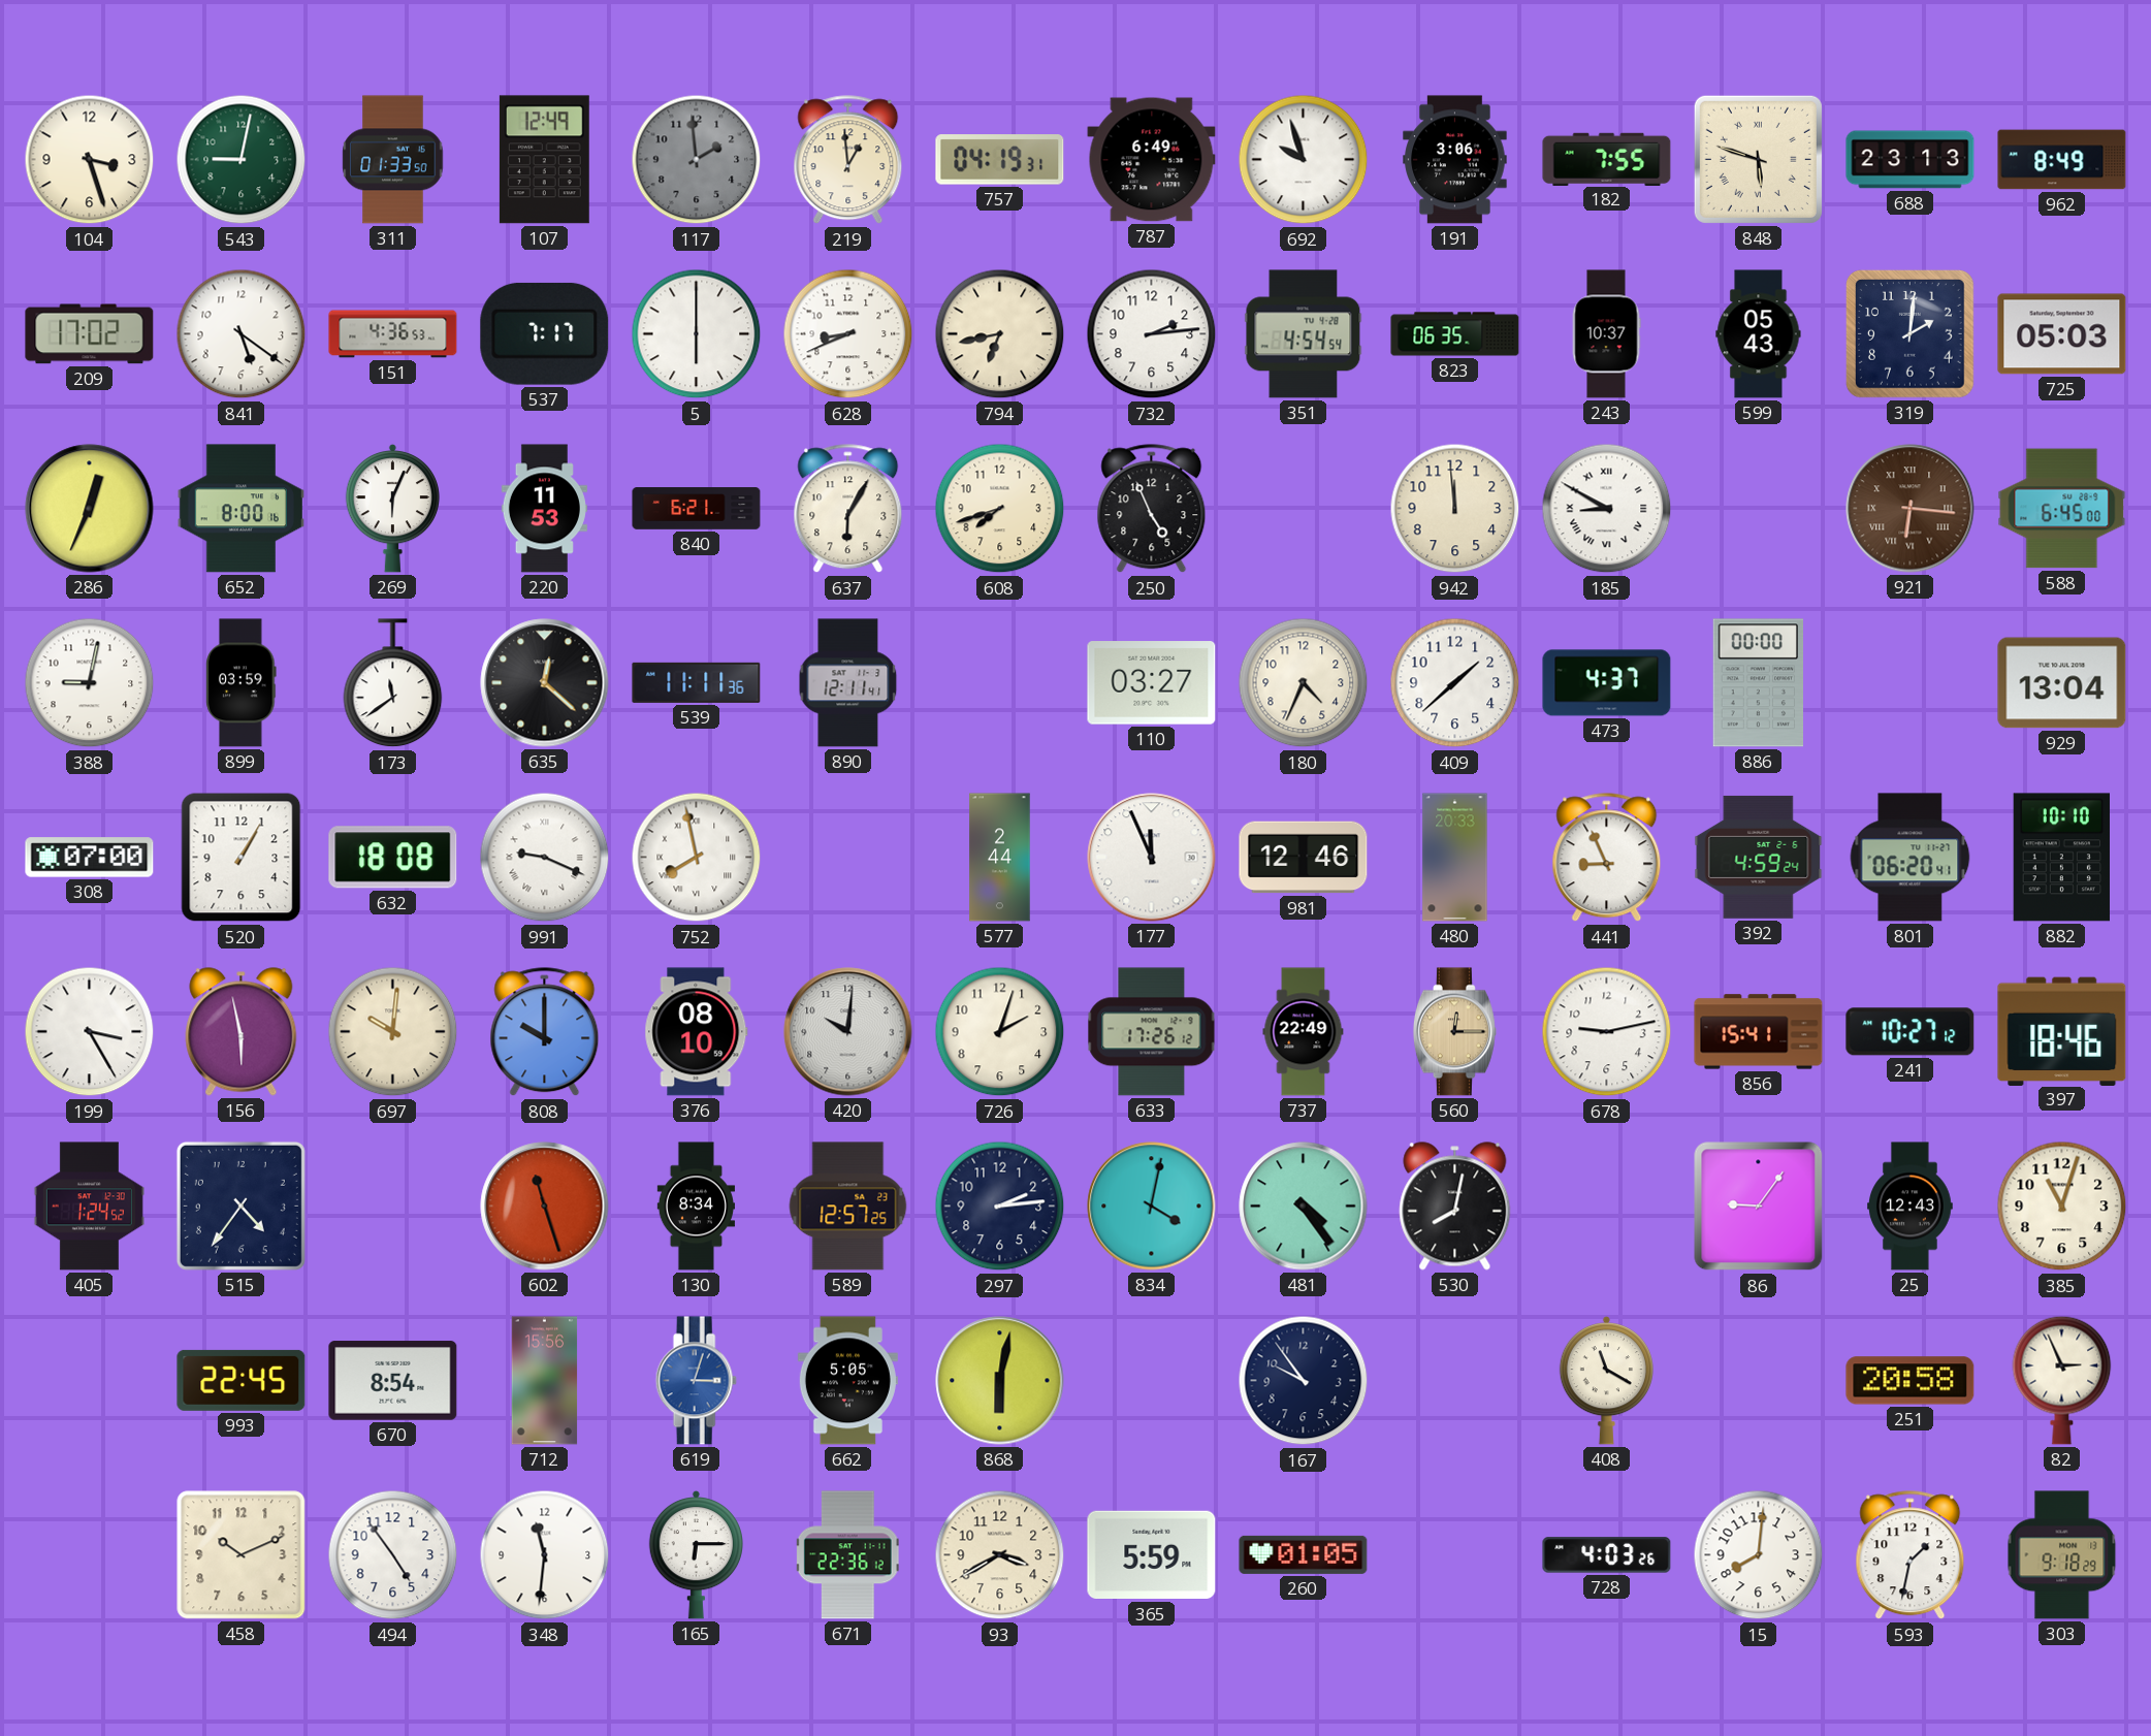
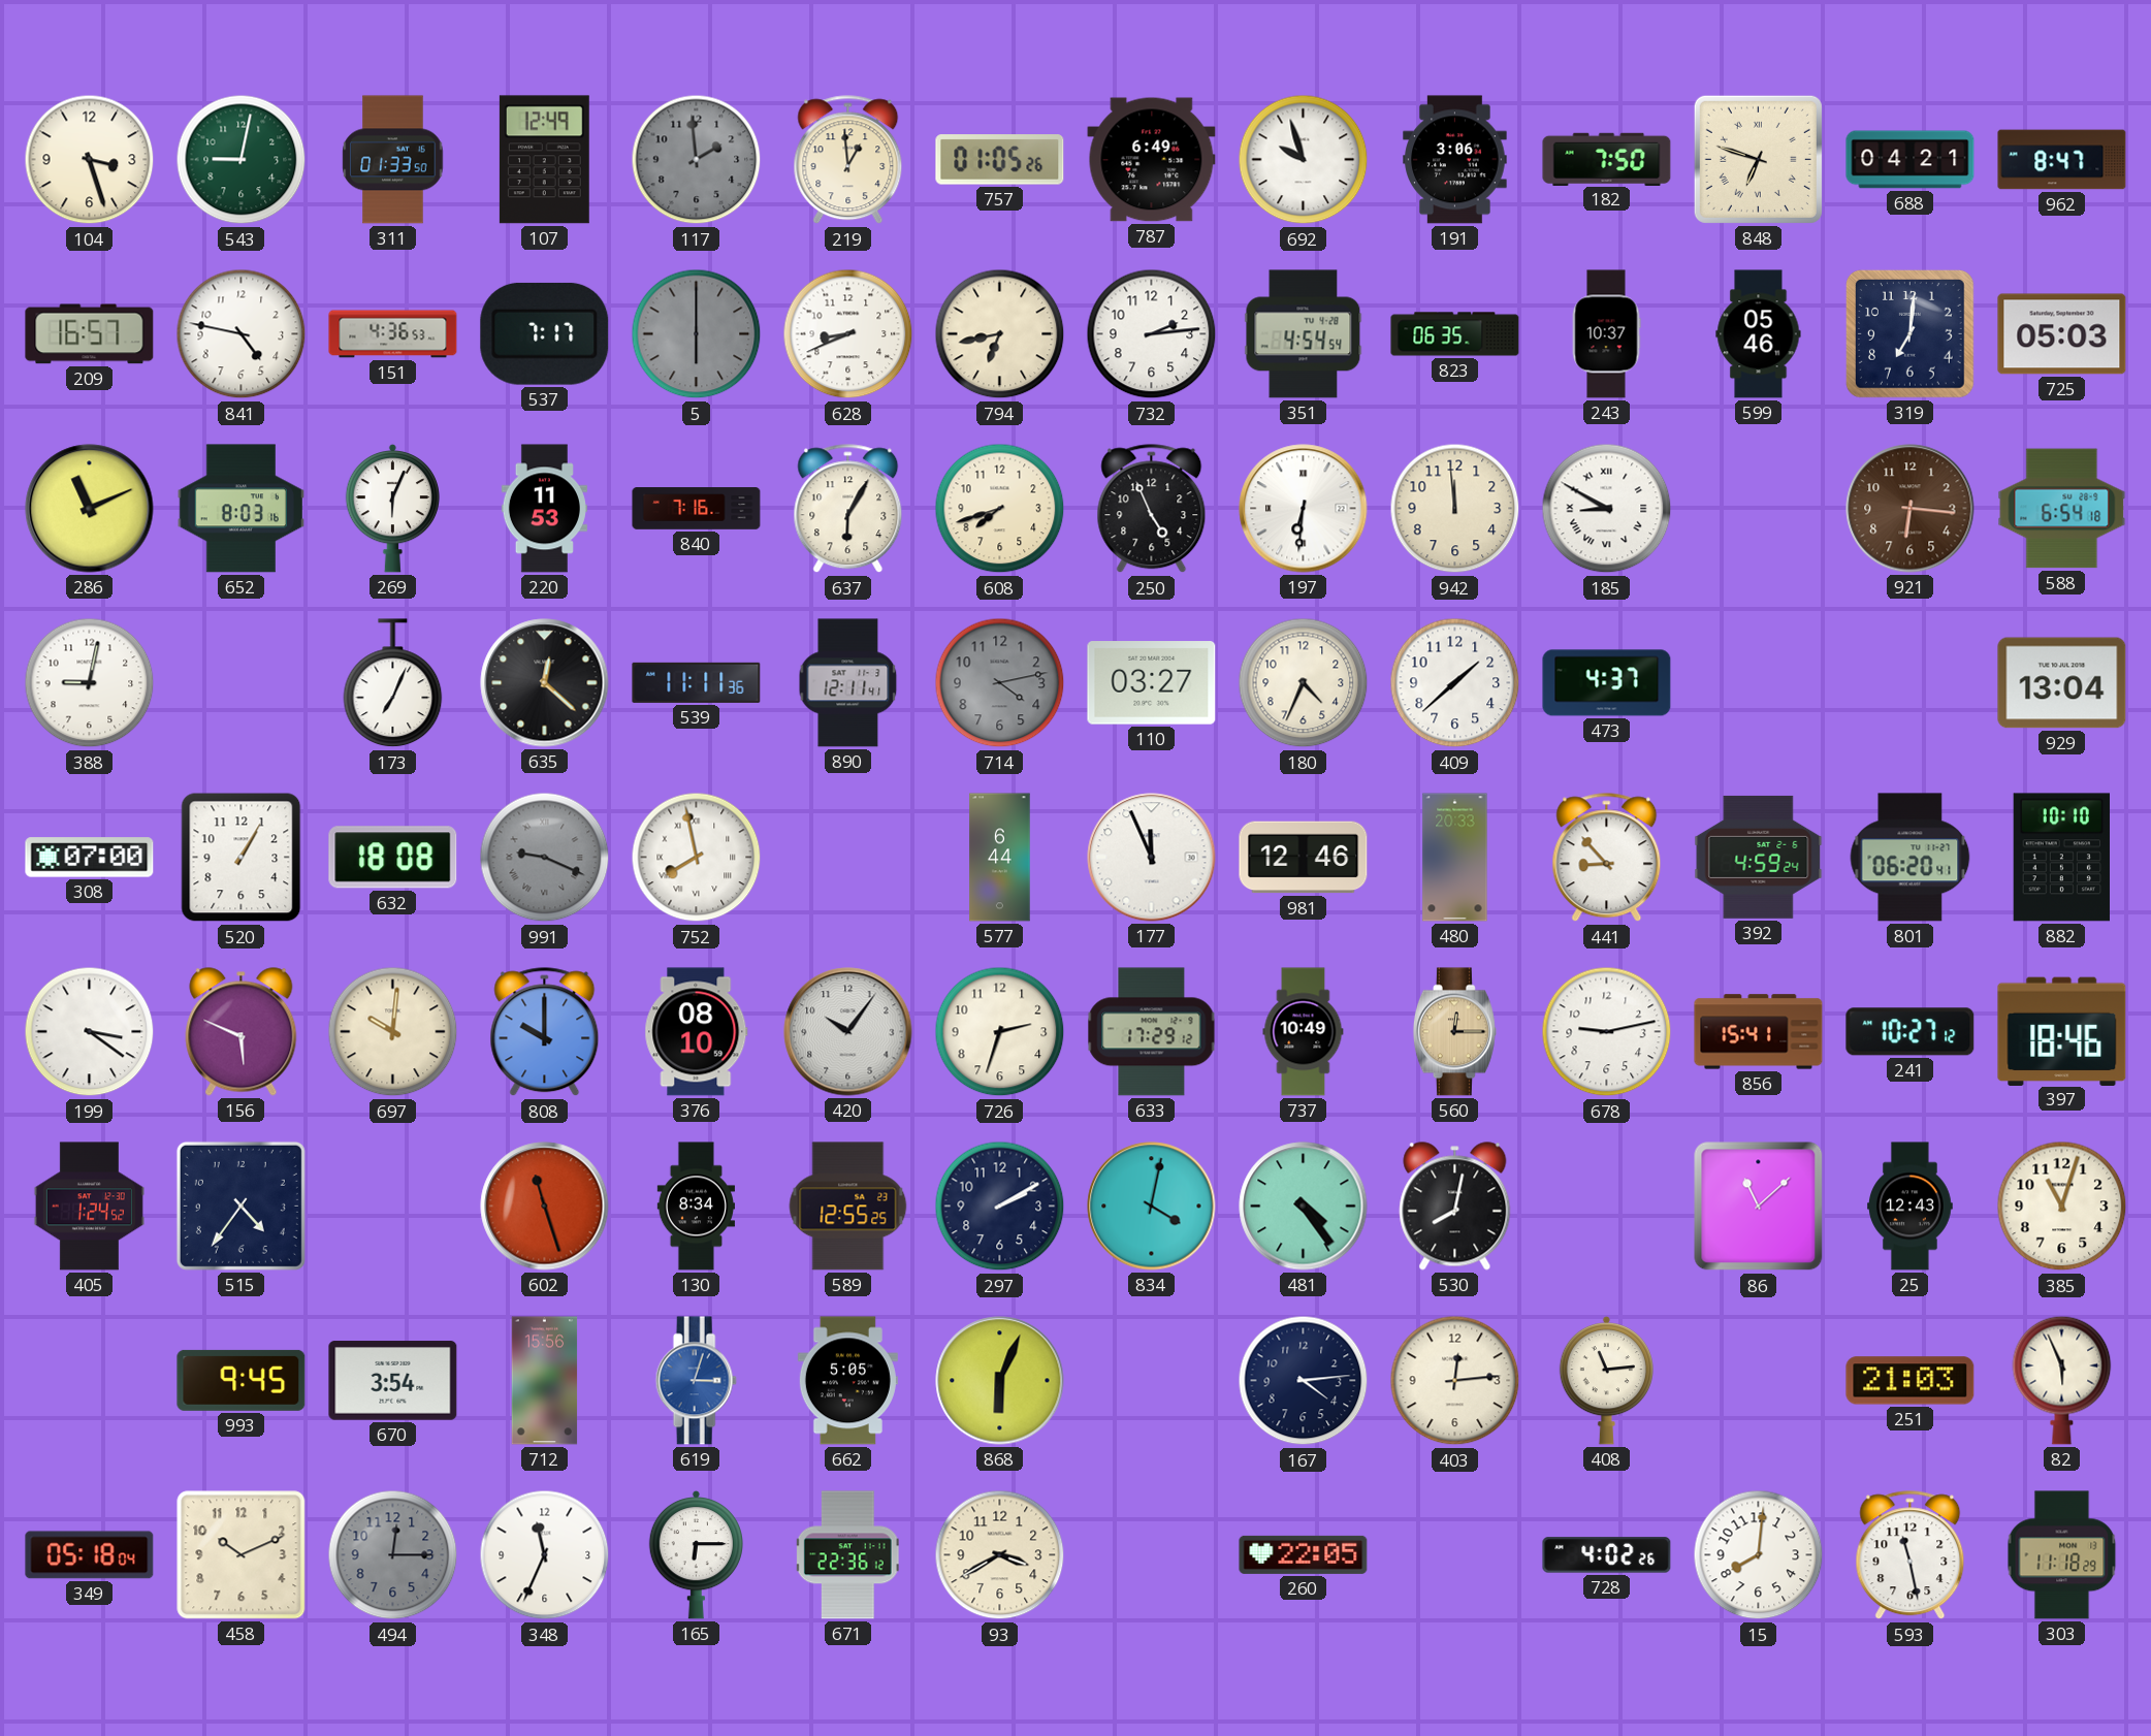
757: 04:19 -> 01:05
182: 7:55 -> 7:50
848: 5:48 -> 6:48
688: 23:13 -> 04:21
962: 8:49 -> 8:47
209: 17:02 -> 16:57
841: 5:21 -> 4:47
5 dial: white -> grey
599: 05:43 -> 05:46
319: 2:01 -> 7:01
286: 12:34 -> 11:11
652: 8:00 -> 8:03
840: 6:21 -> 7:16
197: none -> 6:31
921 numerals: Roman -> Arabic
588: 6:45 -> 6:54
899: 03:59 -> none
173: 11:39 -> 7:04
714: none -> 4:13
886: 00:00 -> none
991 dial: white -> grey
577: 2:44 -> 6:44
441: 8:56 -> 8:53
199: 3:25 -> 3:21
156: 5:58 -> 5:49
420: 10:01 -> 10:06
726: 2:03 -> 2:33
633: 17:26 -> 17:29
737: 22:49 -> 10:49
589: 12:57 -> 12:55
297: 2:14 -> 2:10
86: 9:06 -> 11:08
993: 22:45 -> 9:45
670: 8:54 -> 3:54
868: 6:02 -> 6:04
167: 9:54 -> 4:14
403: none -> 12:14
408: 11:20 -> 11:14
251: 20:58 -> 21:03
82: 2:56 -> 5:56
349: none -> 05:18
494: 4:54 -> 12:15
494 dial: white -> grey
348: 11:31 -> 11:34
365: 5:59 -> none
260: 01:05 -> 22:05
728: 4:03 -> 4:02
593: 1:32 -> 11:28
303: 9:18 -> 11:18
